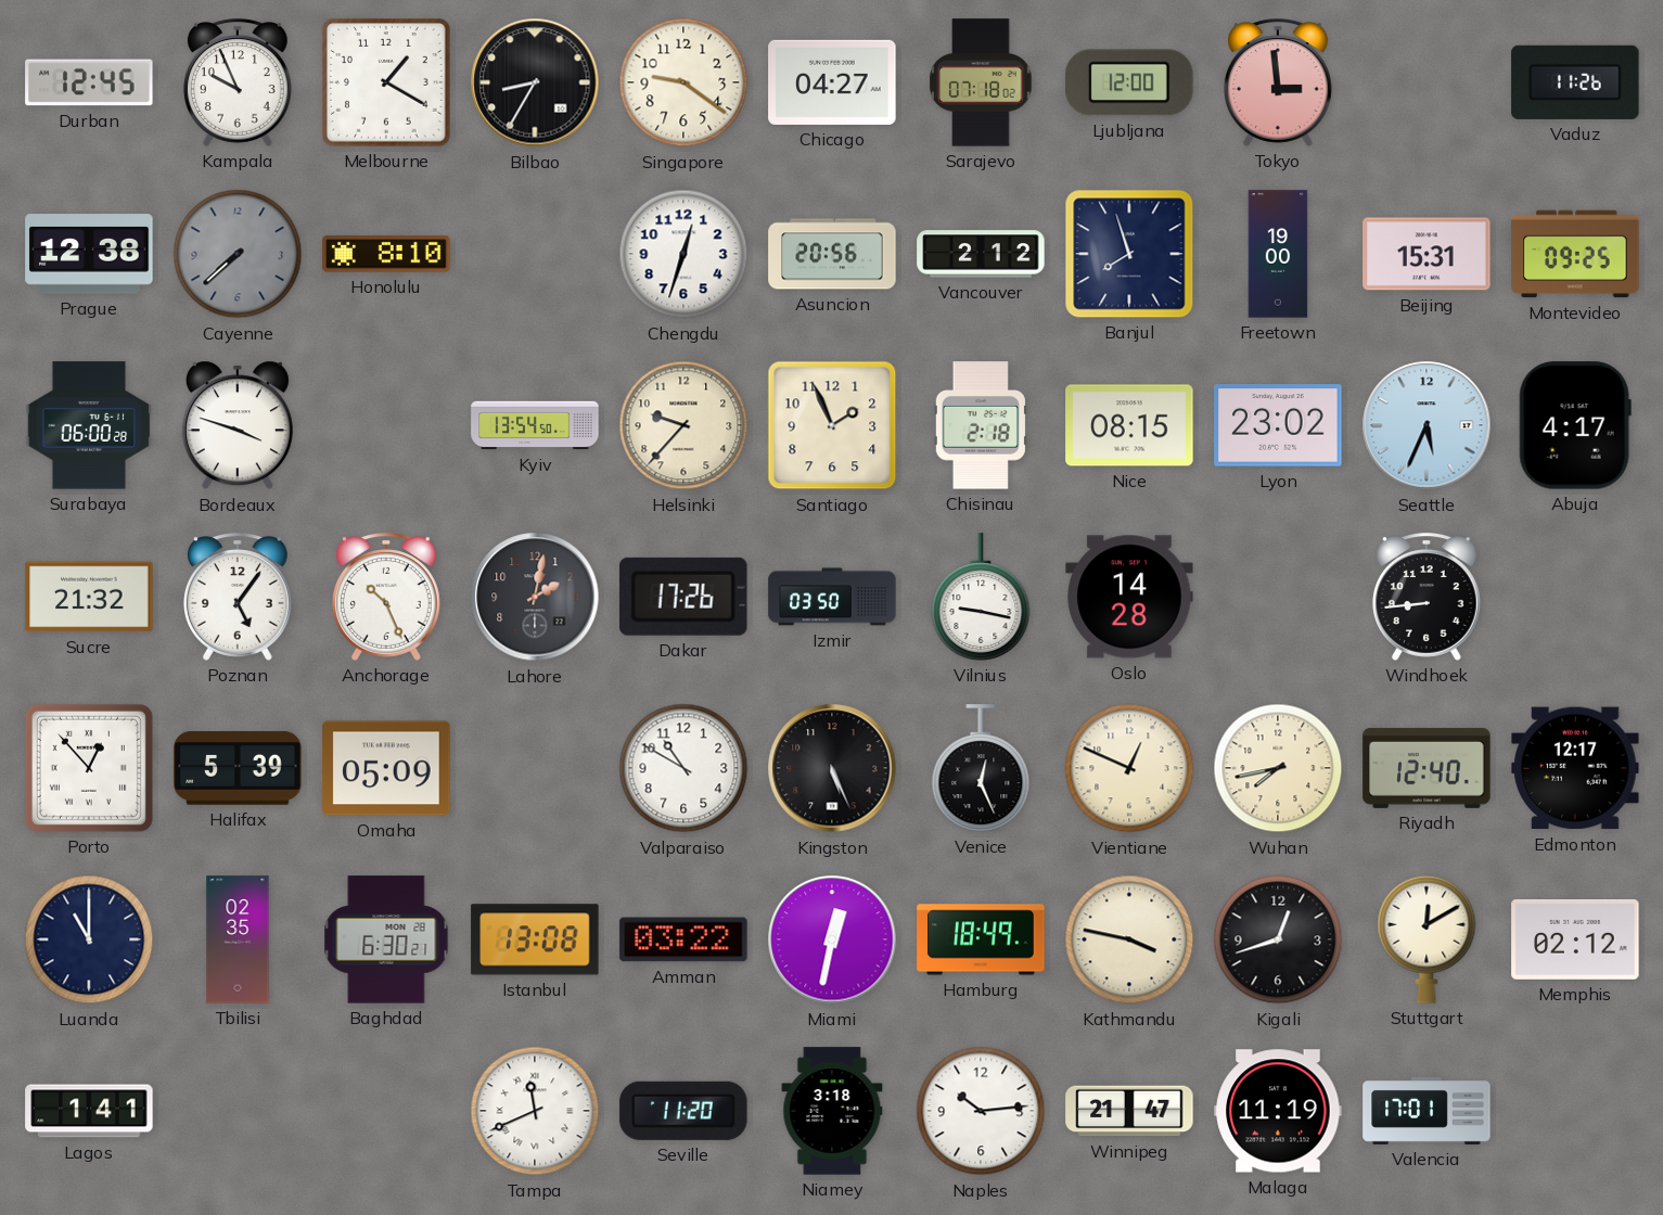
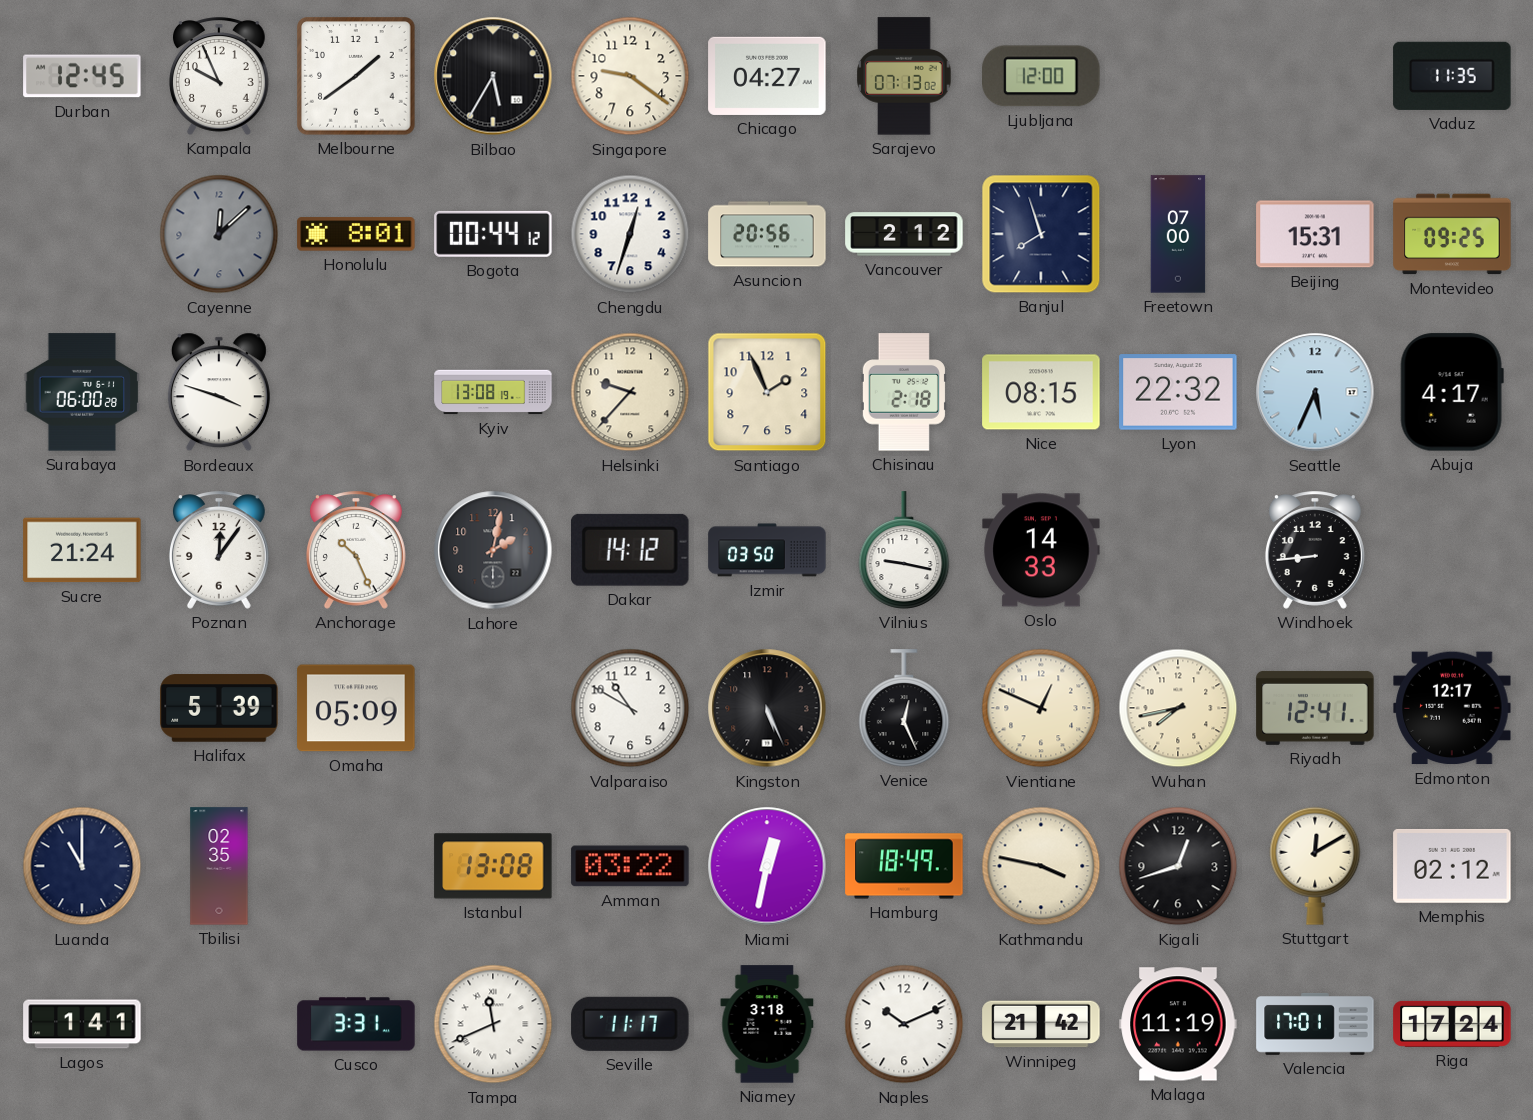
Melbourne: 1:20 -> 1:39
Bilbao: 8:35 -> 5:35
Sarajevo: 07:18 -> 07:13
Tokyo: 2:59 -> none
Vaduz: 11:26 -> 11:35
Prague: 12:38 -> none
Cayenne: 7:38 -> 12:08
Honolulu: 8:10 -> 8:01
Bogota: none -> 00:44
Freetown: 19:00 -> 07:00
Kyiv: 13:54 -> 13:08
Lyon: 23:02 -> 22:32
Sucre: 21:32 -> 21:24
Poznan: 5:06 -> 12:06
Dakar: 17:26 -> 14:12
Oslo: 14:28 -> 14:33
Porto: 12:53 -> none
Riyadh: 12:40 -> 12:41
Baghdad: 6:30 -> none
Cusco: none -> 3:31
Seville: 11:20 -> 11:17
Naples: 10:14 -> 10:11
Winnipeg: 21:47 -> 21:42
Riga: none -> 17:24
